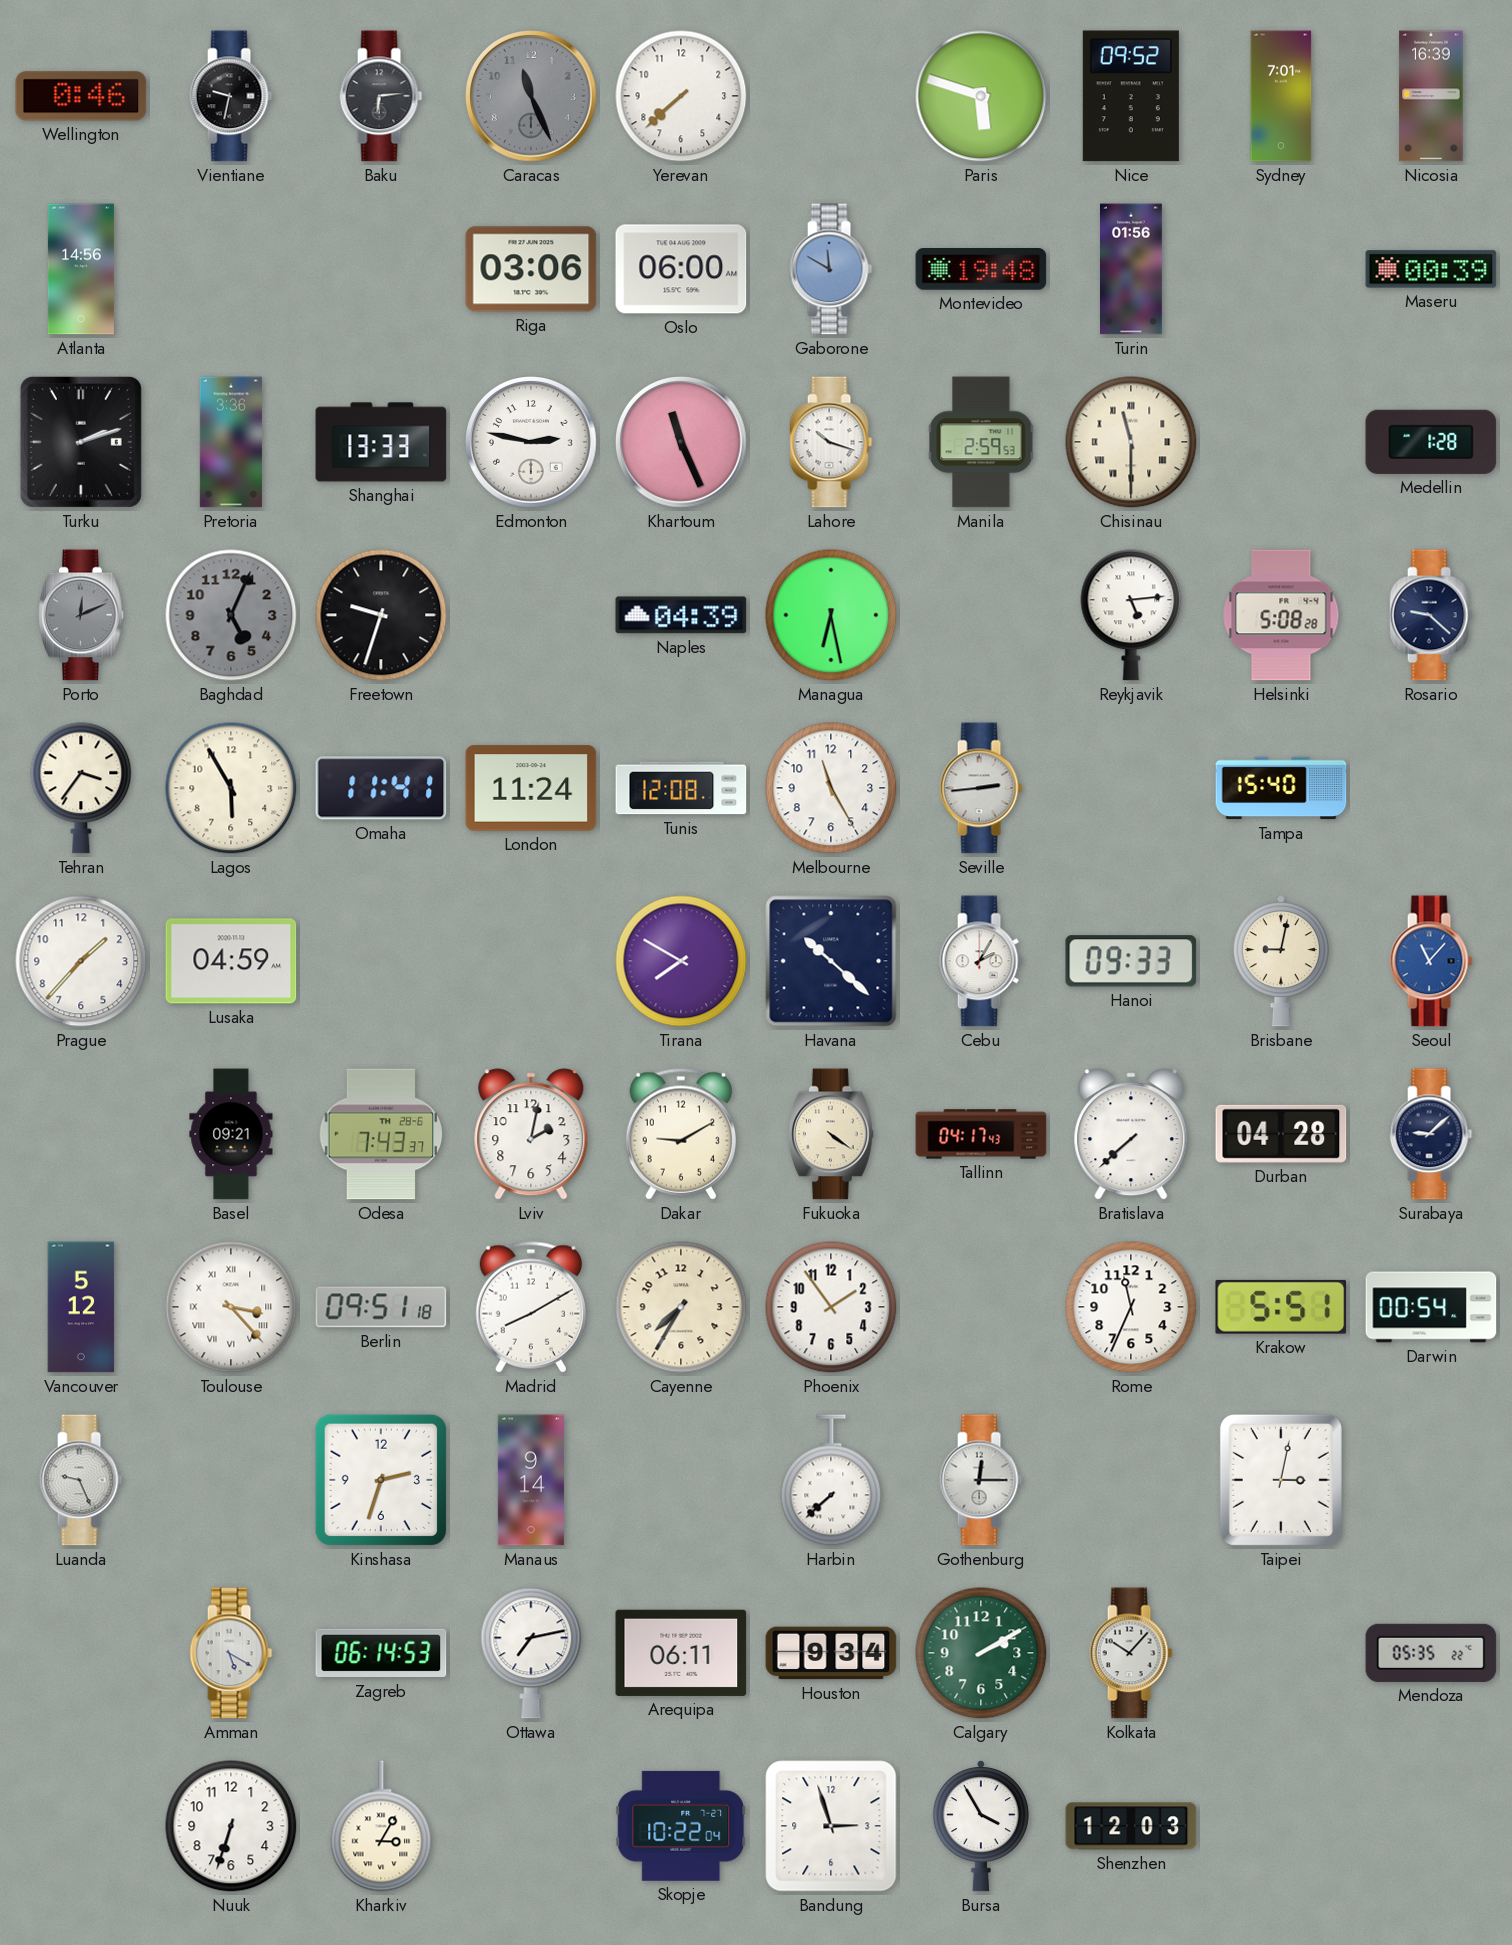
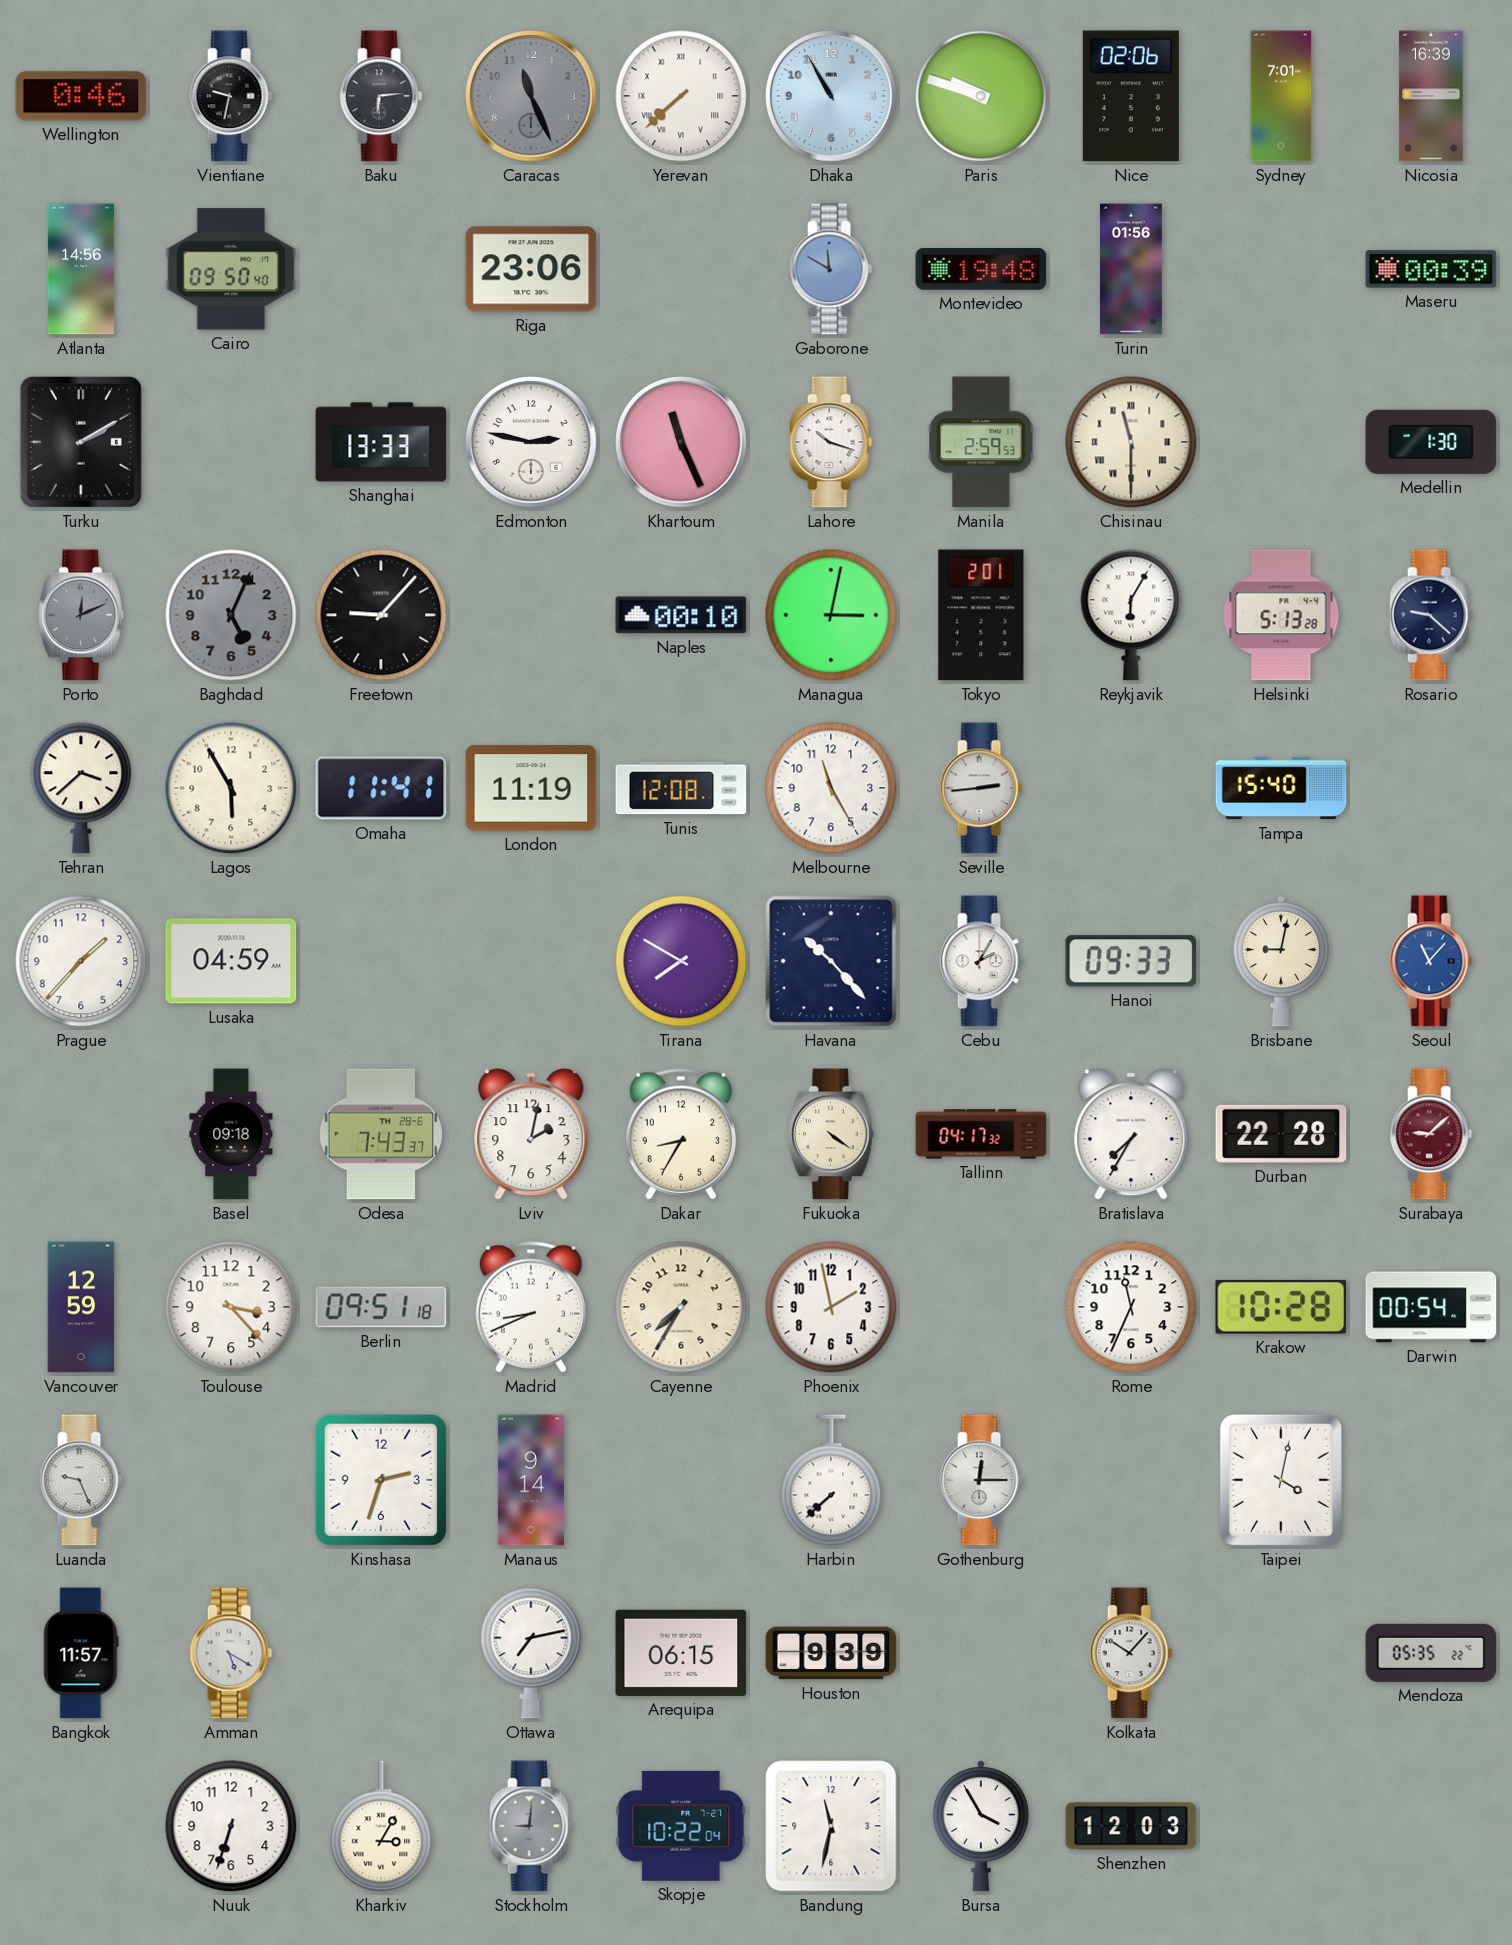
Yerevan numerals: Arabic -> Roman
Dhaka: none -> 10:55
Paris: 5:48 -> 9:48
Nice: 09:52 -> 02:06
Cairo: none -> 09:50
Riga: 03:06 -> 23:06
Oslo: 06:00 -> none
Turku: 2:12 -> 2:10
Pretoria: 3:36 -> none
Medellin: 1:28 -> 1:30
Freetown: 9:33 -> 9:07
Naples: 04:39 -> 00:10
Managua: 6:28 -> 3:02
Tokyo: none -> 2:01
Reykjavik: 5:14 -> 6:05
Helsinki: 5:08 -> 5:13
Tehran: 3:36 -> 3:38
London: 11:24 -> 11:19
Havana: 10:22 -> 10:23
Basel: 09:21 -> 09:18
Dakar: 9:10 -> 8:35
Tallinn: 04:17:43 -> 04:17:32
Bratislava: 7:38 -> 7:35
Durban: 04:28 -> 22:28
Surabaya dial: navy -> burgundy
Vancouver: 5:12 -> 12:59
Toulouse numerals: Roman -> Arabic
Madrid: 8:10 -> 8:41
Phoenix: 1:54 -> 1:58
Krakow: 5:51 -> 10:28
Taipei: 3:02 -> 4:02
Bangkok: none -> 11:57
Zagreb: 06:14 -> none
Arequipa: 06:11 -> 06:15
Houston: 9:34 -> 9:39
Calgary: 2:10 -> none
Stockholm: none -> 9:01
Bandung: 2:57 -> 11:32
